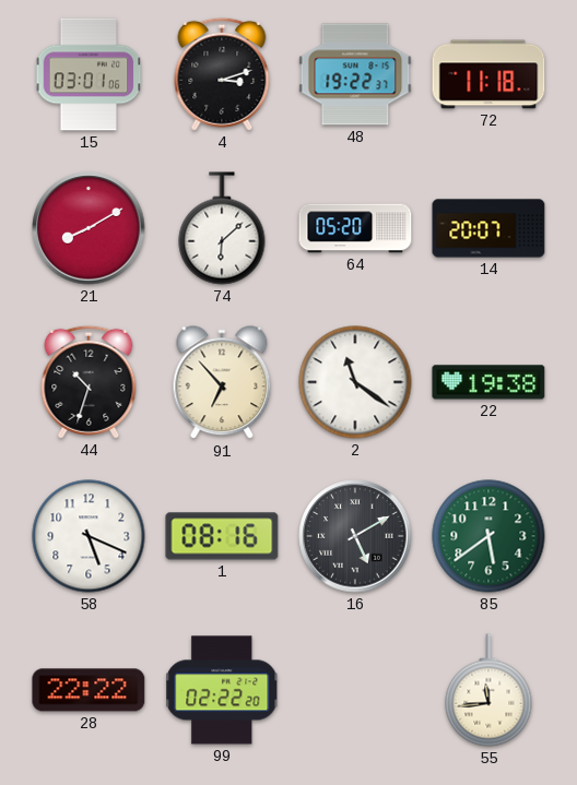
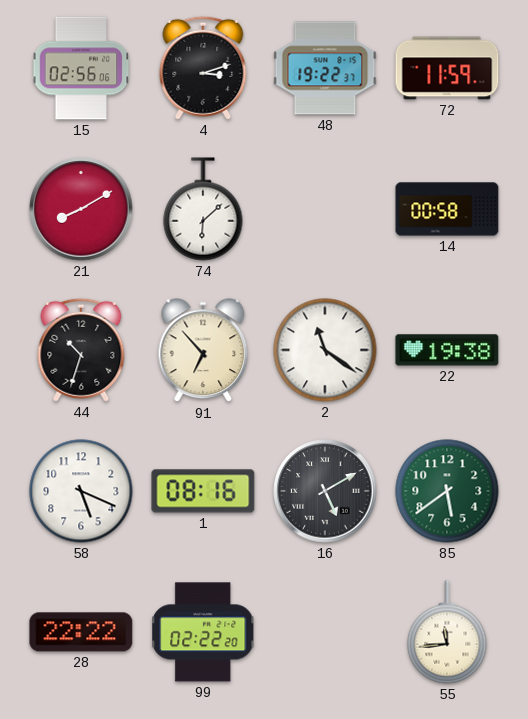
15: 03:01 -> 02:56
72: 11:18 -> 11:59
64: 05:20 -> none
14: 20:07 -> 00:58
